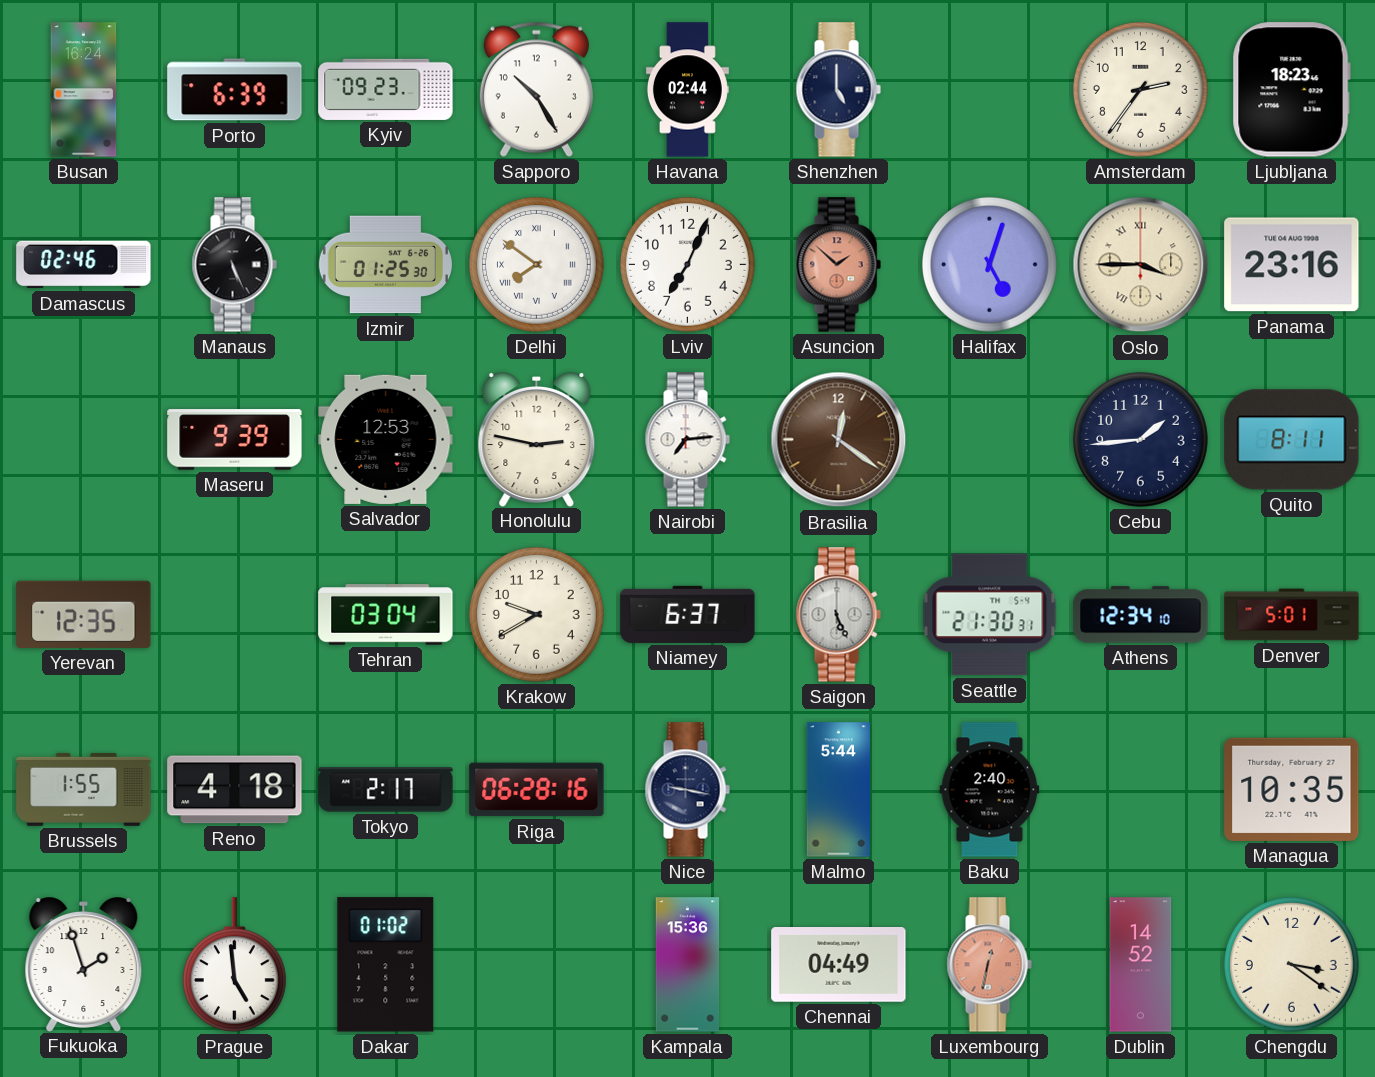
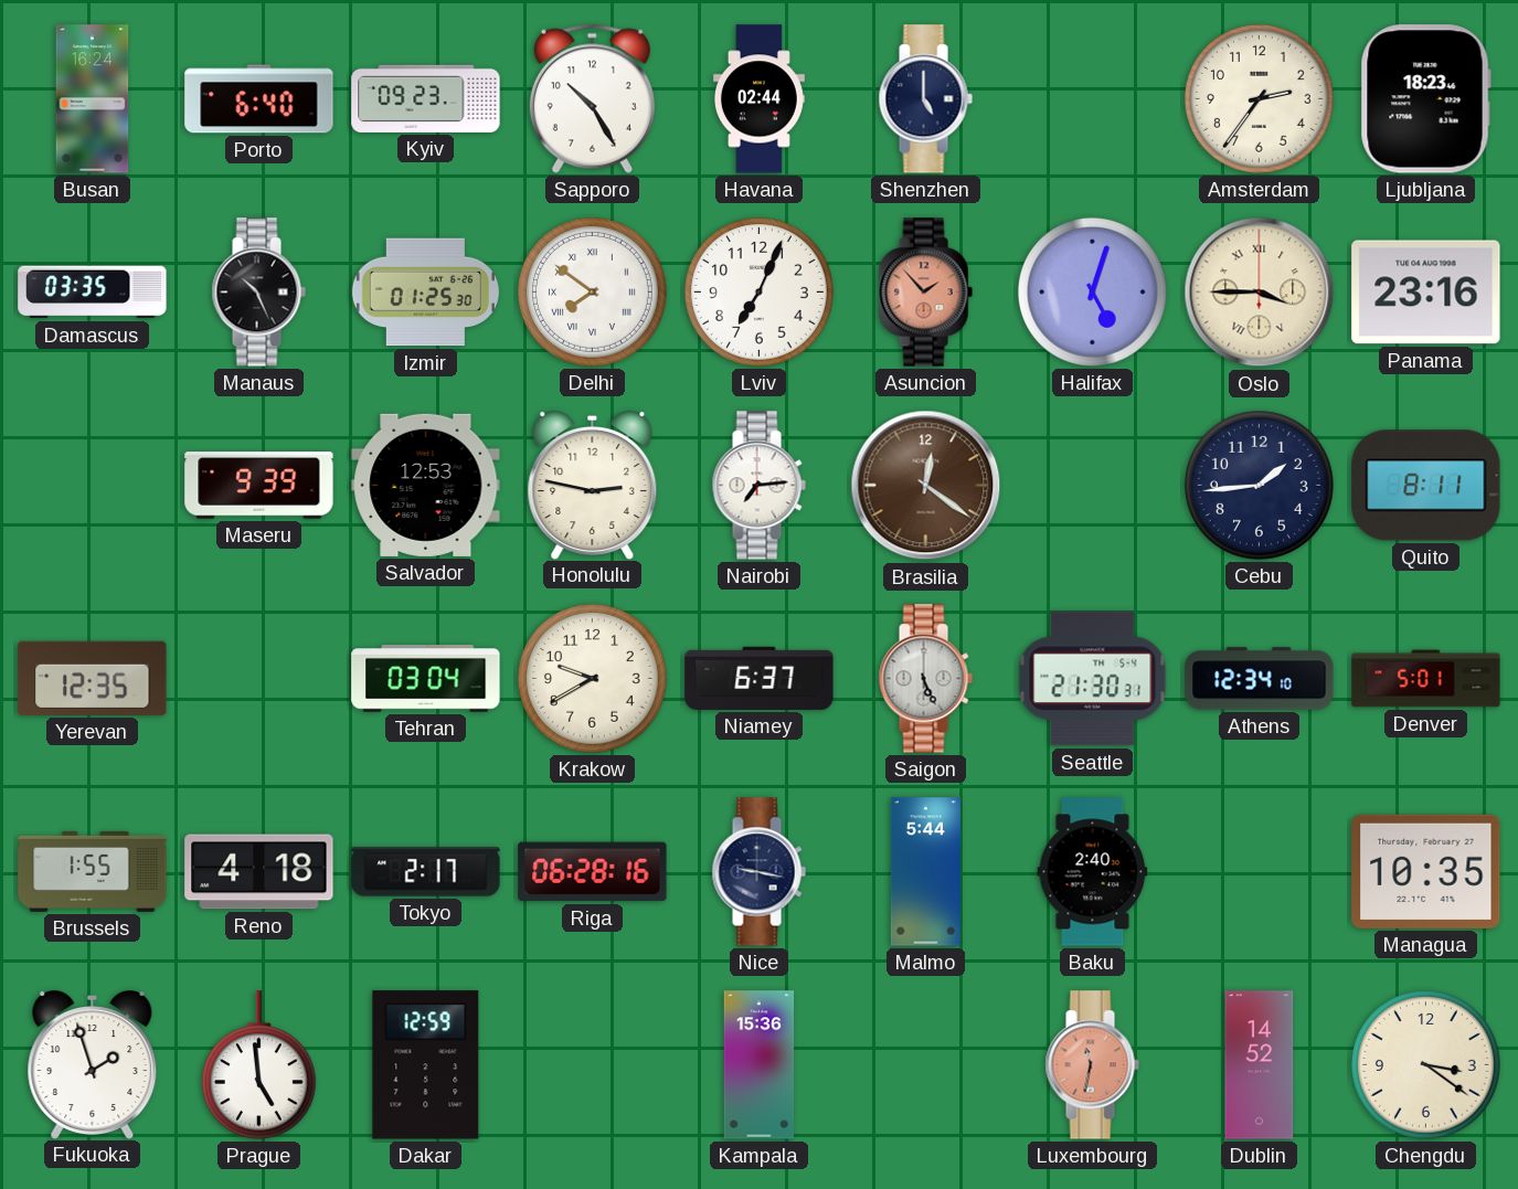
Porto: 6:39 -> 6:40
Damascus: 02:46 -> 03:35
Manaus: 5:26 -> 10:26
Asuncion: 1:52 -> 1:53
Dakar: 01:02 -> 12:59
Chennai: 04:49 -> none
Luxembourg: 12:32 -> 11:32
